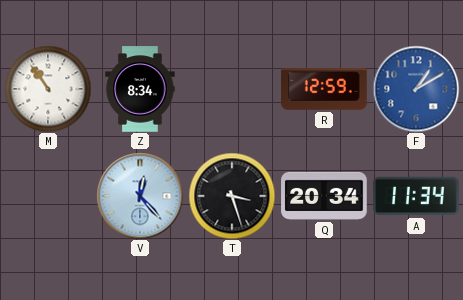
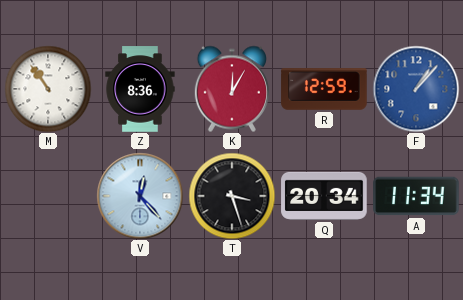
Z: 8:34 -> 8:36
K: none -> 12:05
F: 1:10 -> 1:07
